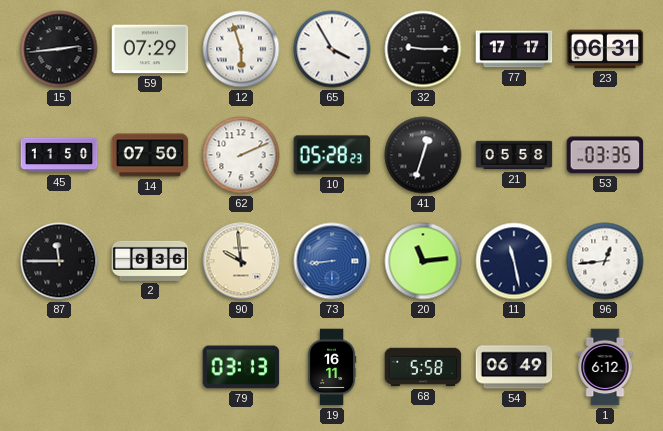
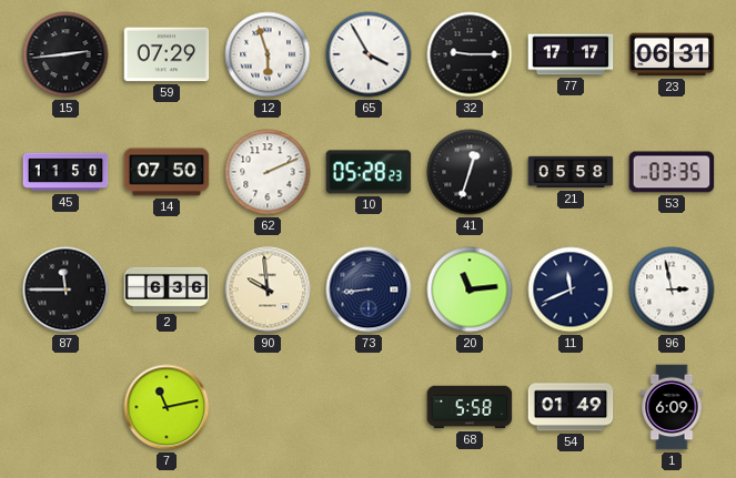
73 dial: blue -> navy
11: 11:28 -> 11:41
96: 12:44 -> 2:58
7: none -> 11:13
79: 03:13 -> none
19: 16:11 -> none
54: 06:49 -> 01:49
1: 6:12 -> 6:09
